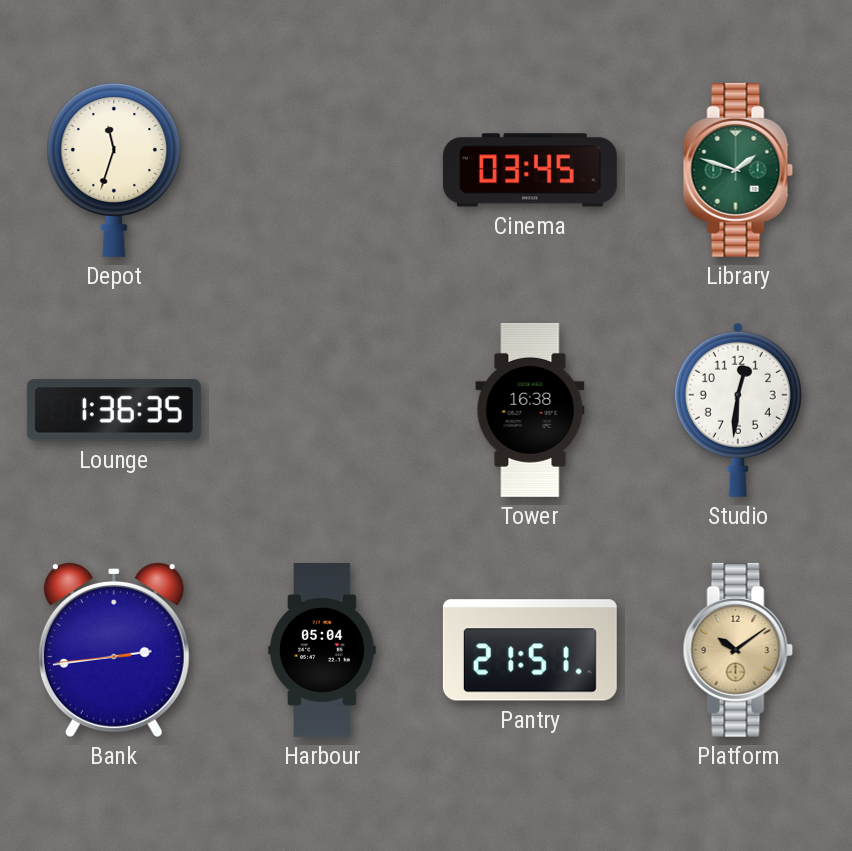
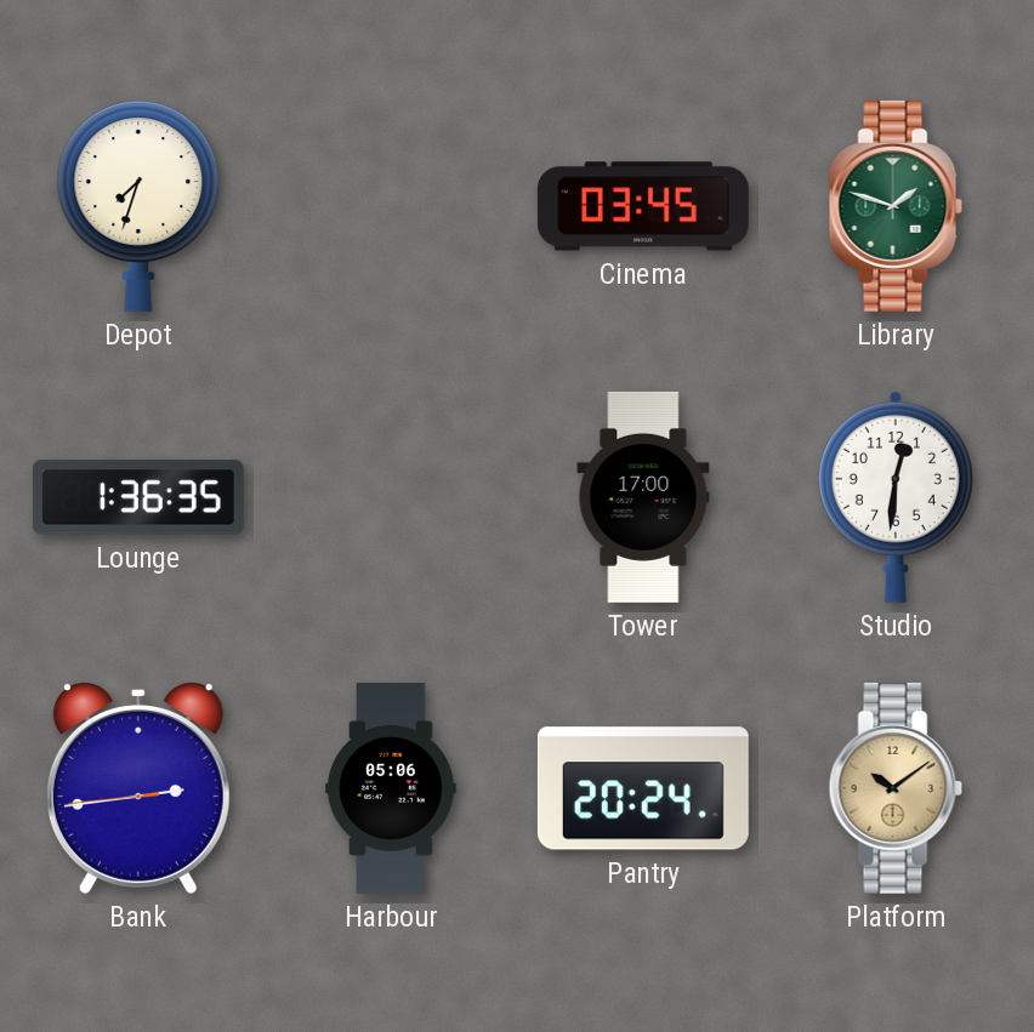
Depot: 11:33 -> 7:33
Tower: 16:38 -> 17:00
Harbour: 05:04 -> 05:06
Pantry: 21:51 -> 20:24
